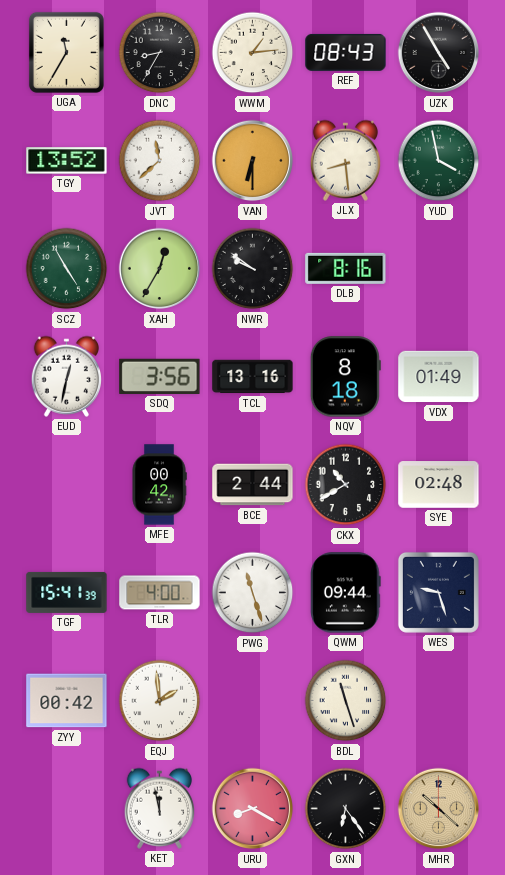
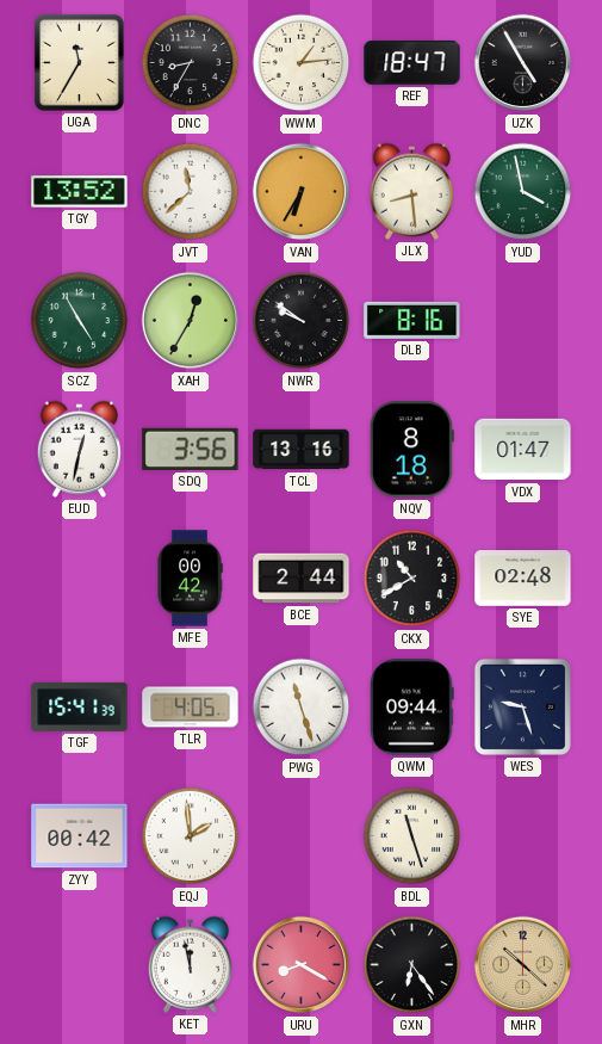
REF: 08:43 -> 18:47
VAN: 6:30 -> 6:35
VDX: 01:49 -> 01:47
TLR: 4:00 -> 4:05
